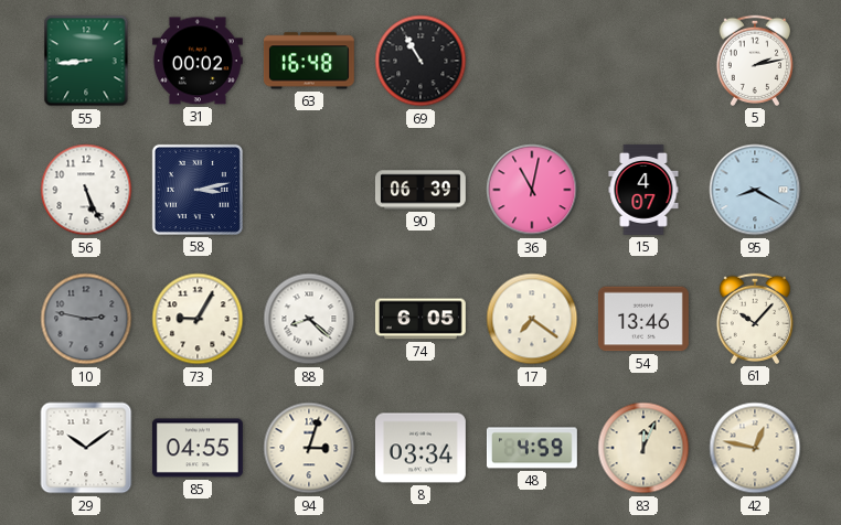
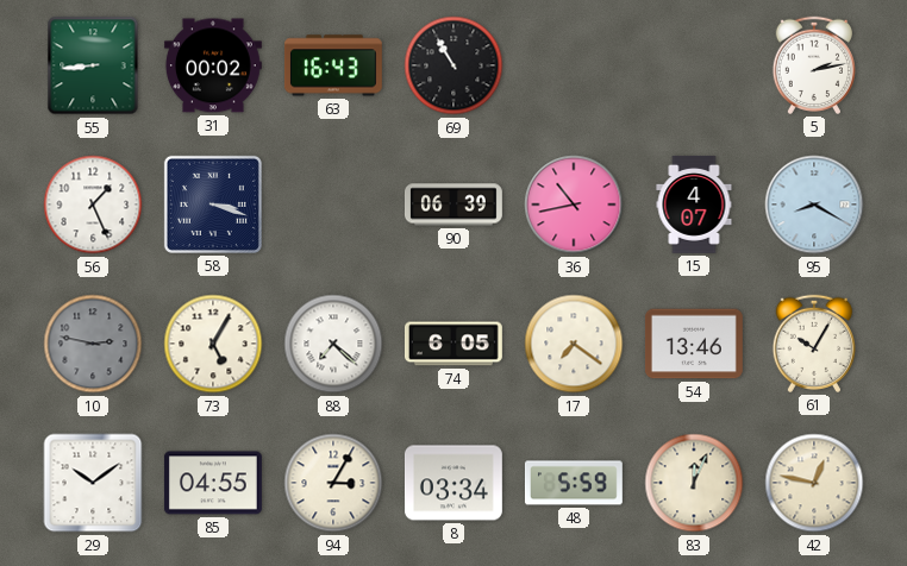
63: 16:48 -> 16:43
56: 5:26 -> 1:26
58: 3:13 -> 3:18
36: 11:02 -> 10:43
73: 9:05 -> 5:05
88: 8:22 -> 7:22
61: 10:07 -> 10:05
94: 3:03 -> 3:05
48: 4:59 -> 5:59
